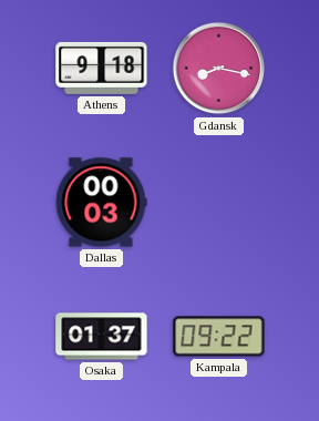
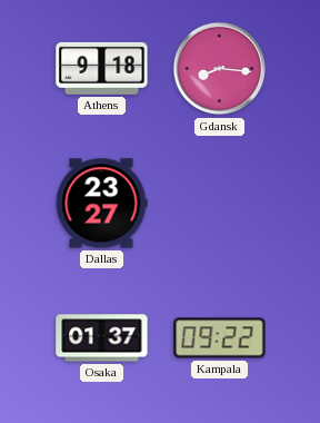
Gdansk: 8:17 -> 8:16
Dallas: 00:03 -> 23:27
